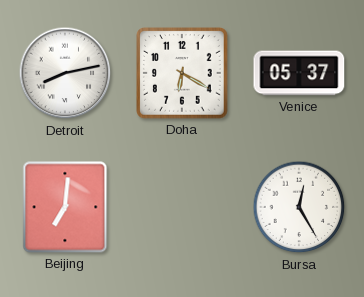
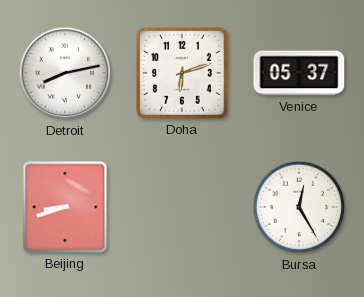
Doha: 6:20 -> 6:12
Beijing: 7:01 -> 8:42
